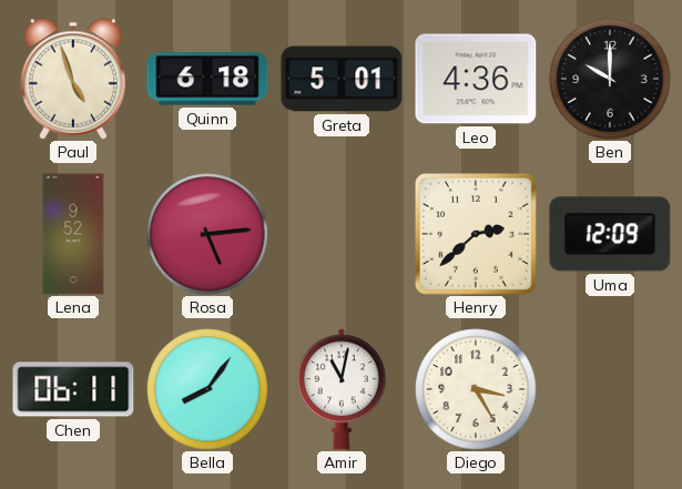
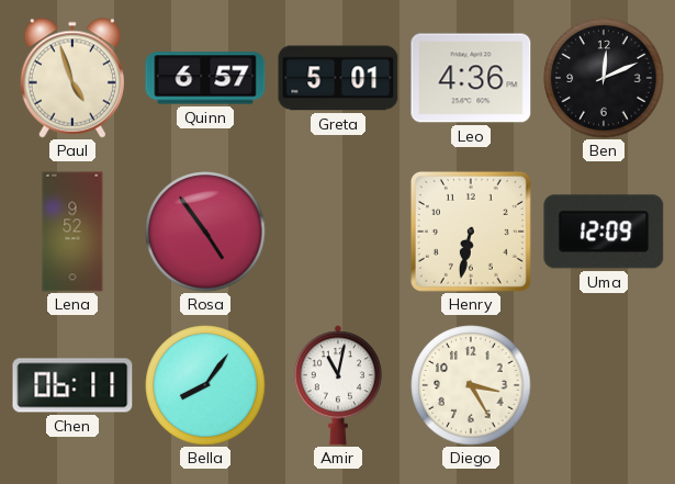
Quinn: 6:18 -> 6:57
Ben: 10:00 -> 12:11
Rosa: 5:14 -> 4:54
Henry: 2:38 -> 6:32
